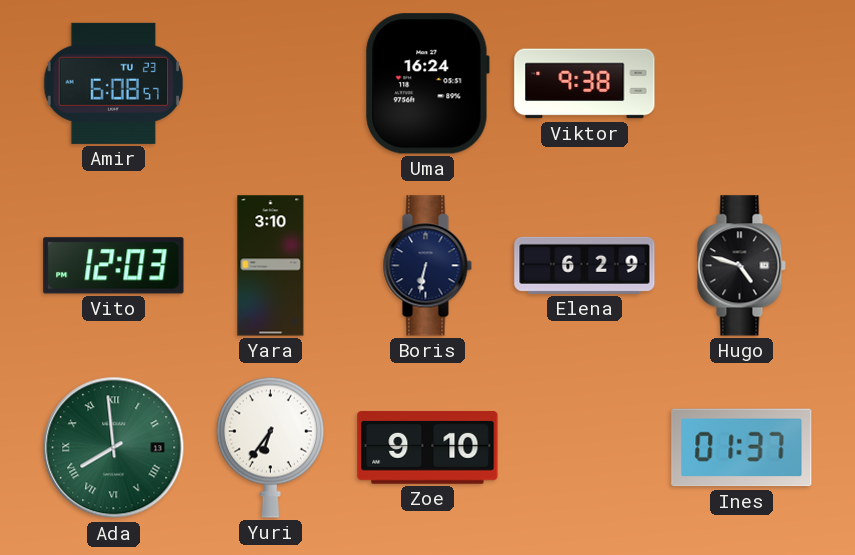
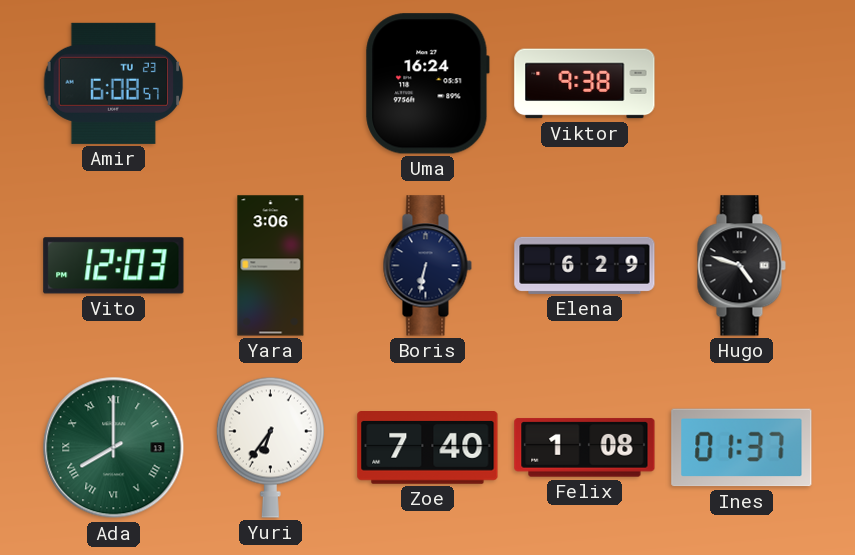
Yara: 3:10 -> 3:06
Ada: 7:59 -> 8:00
Zoe: 9:10 -> 7:40
Felix: none -> 1:08
